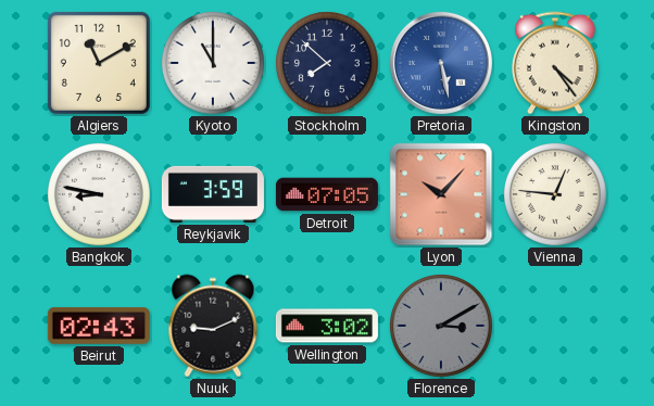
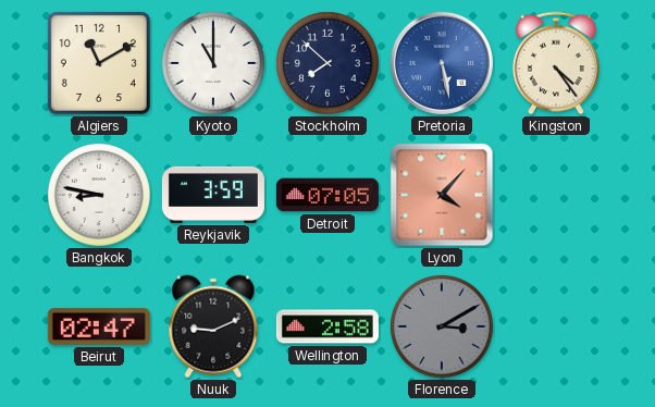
Lyon: 10:07 -> 4:07
Vienna: 12:46 -> none
Beirut: 02:43 -> 02:47
Wellington: 3:02 -> 2:58
